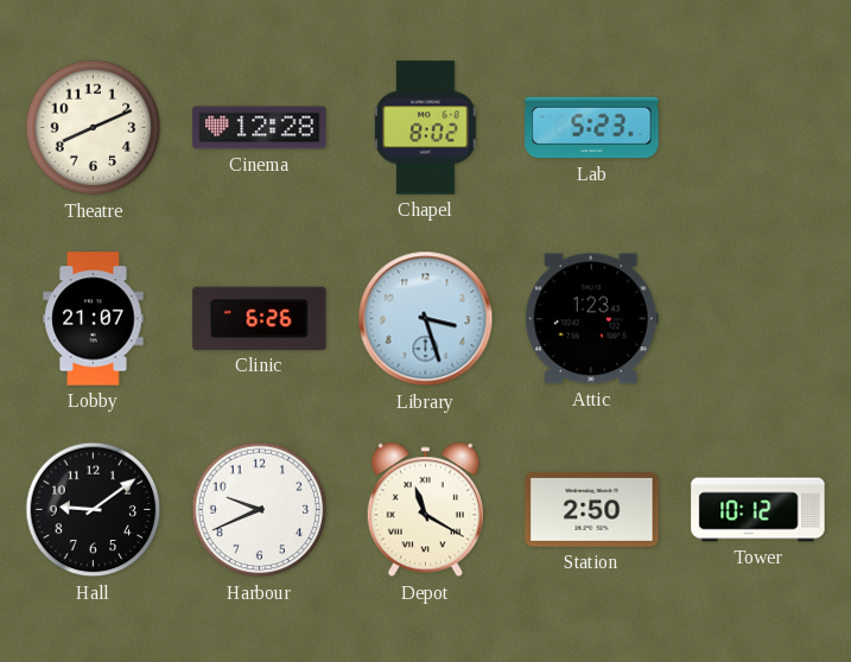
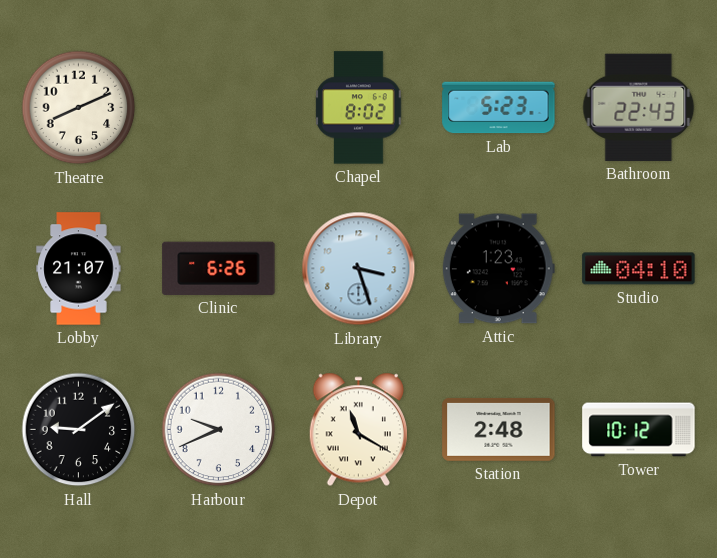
Cinema: 12:28 -> none
Bathroom: none -> 22:43
Studio: none -> 04:10
Station: 2:50 -> 2:48
